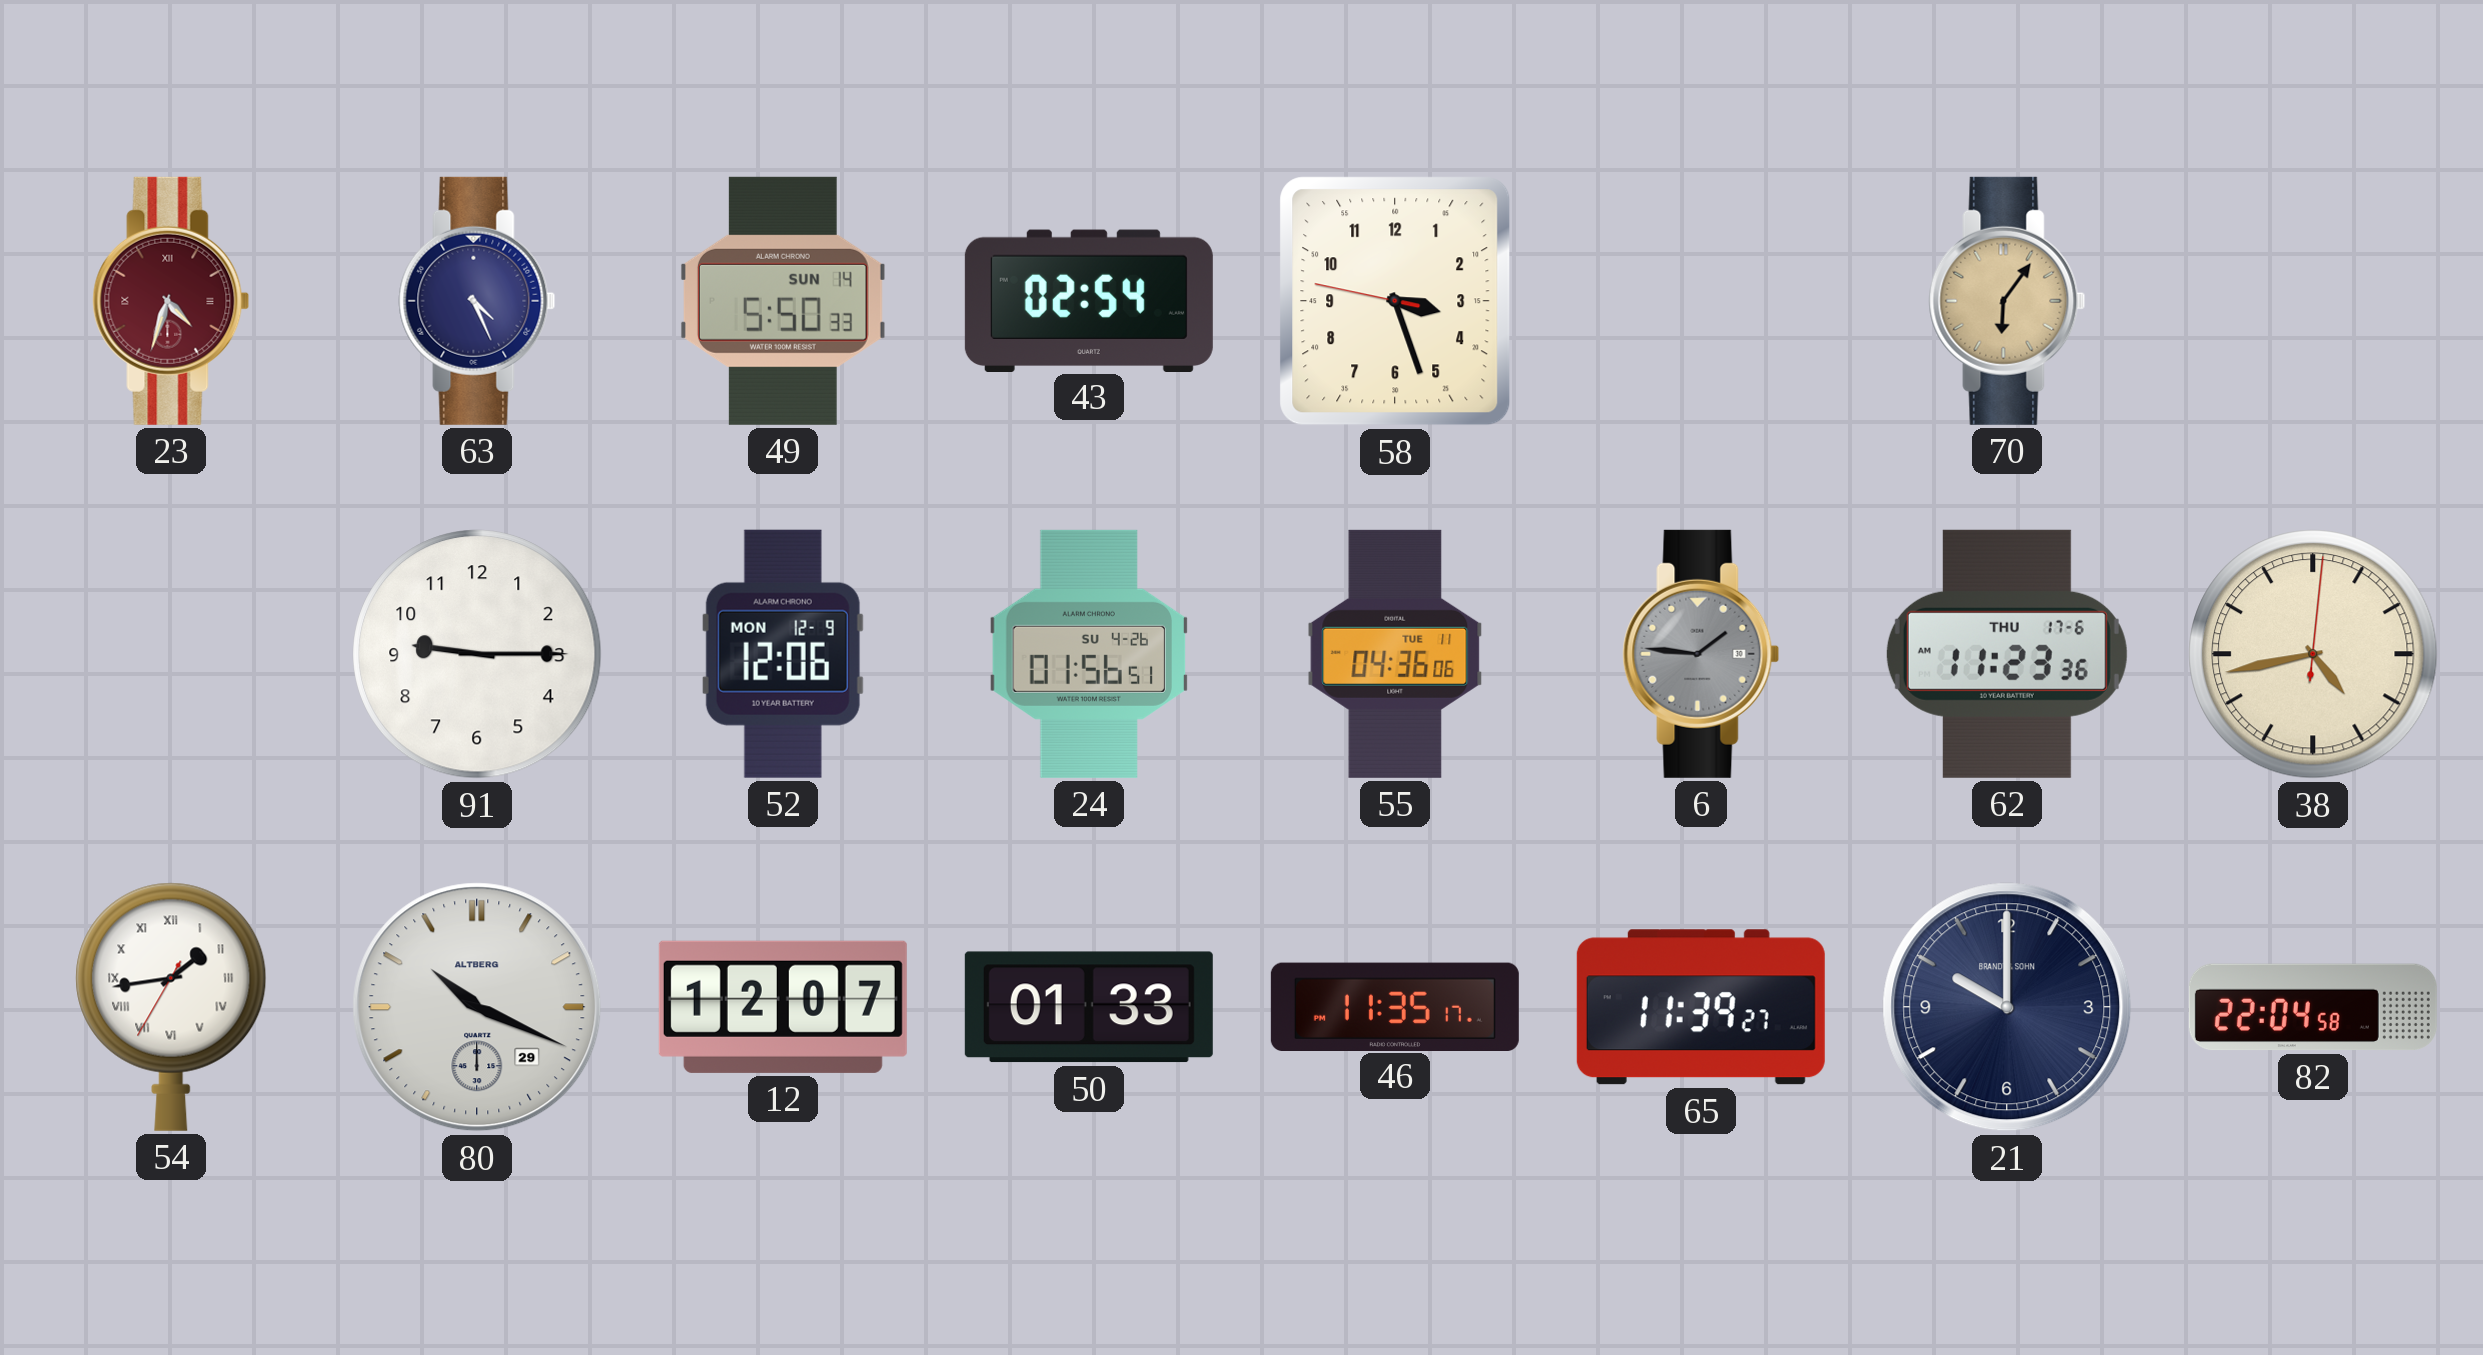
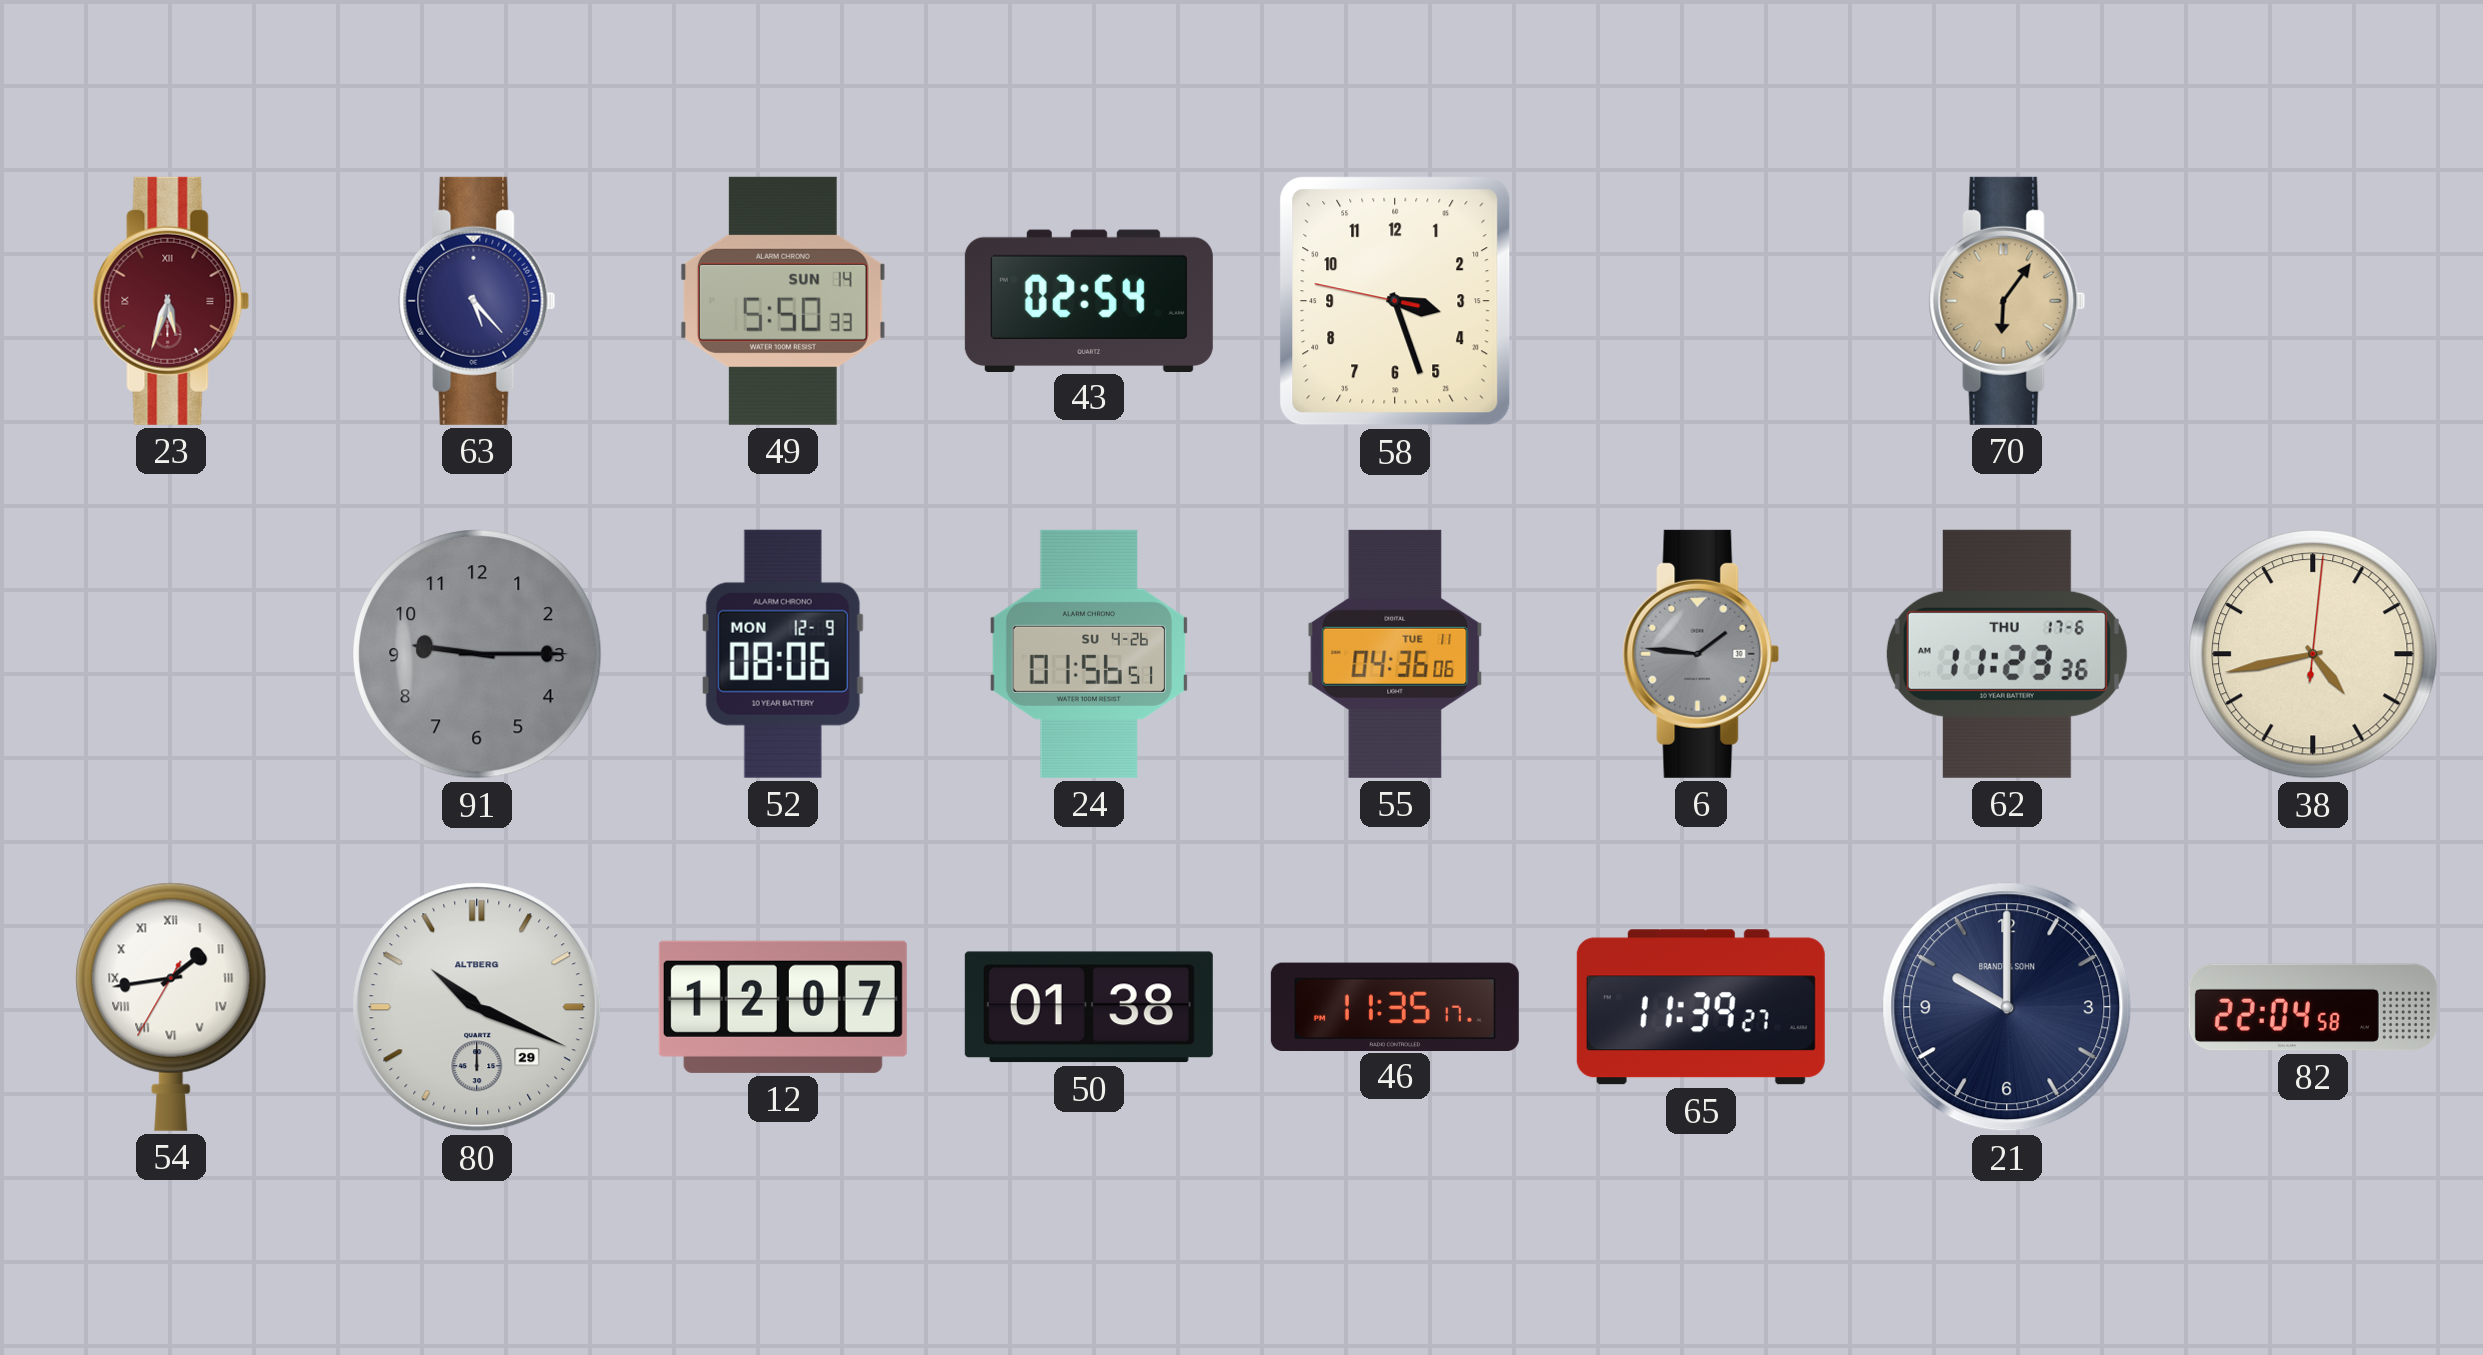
23: 4:33 -> 5:33
63: 4:26 -> 5:23
91 dial: white -> grey
52: 12:06 -> 08:06
50: 01:33 -> 01:38
